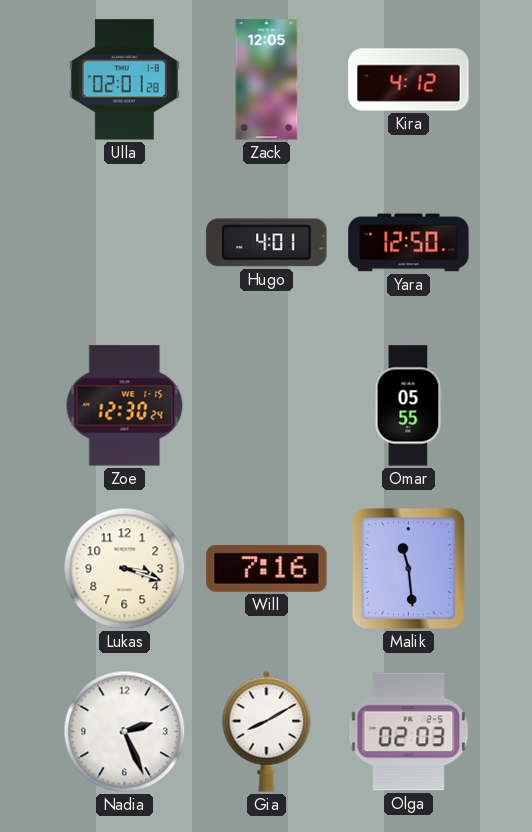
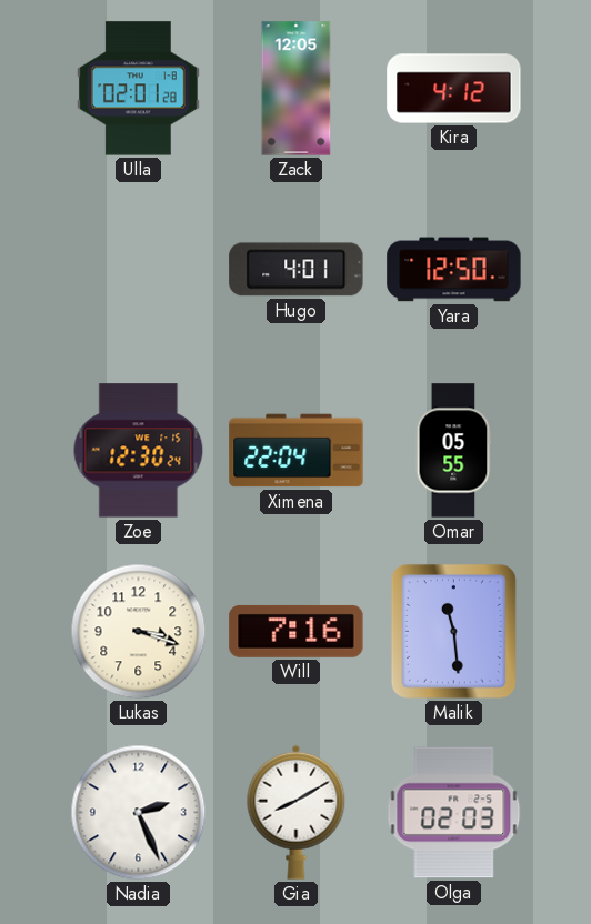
Ximena: none -> 22:04
